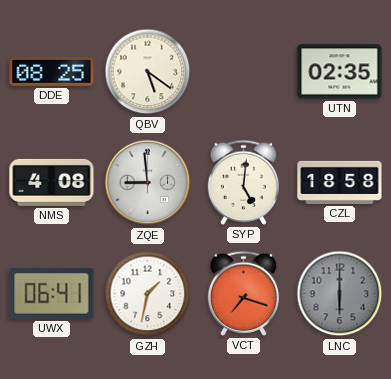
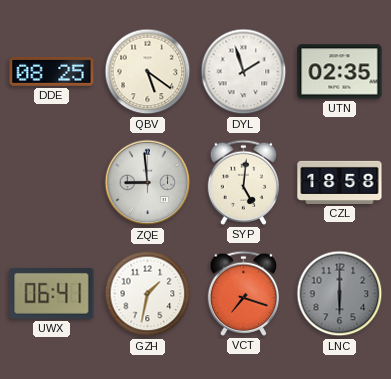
DYL: none -> 1:57
NMS: 4:08 -> none
